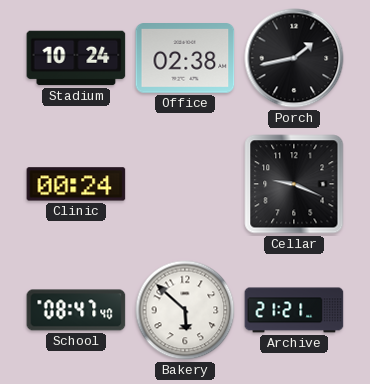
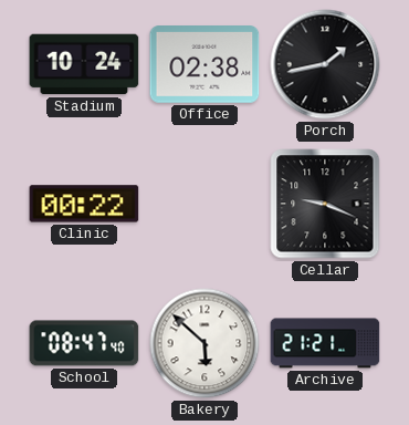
Clinic: 00:24 -> 00:22
